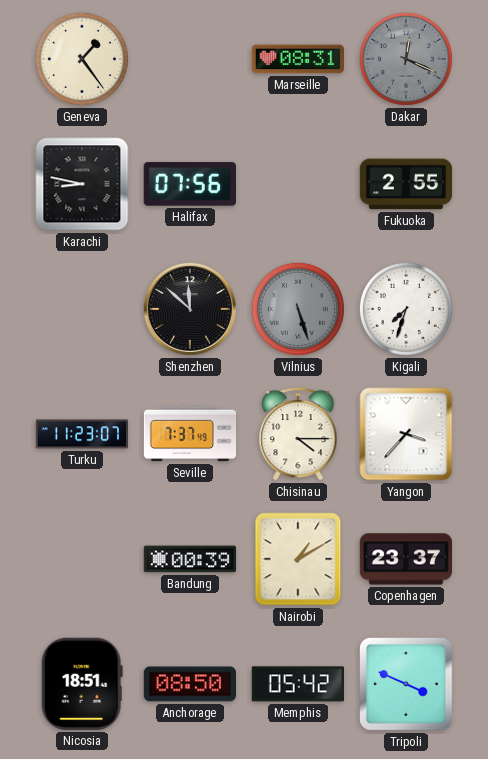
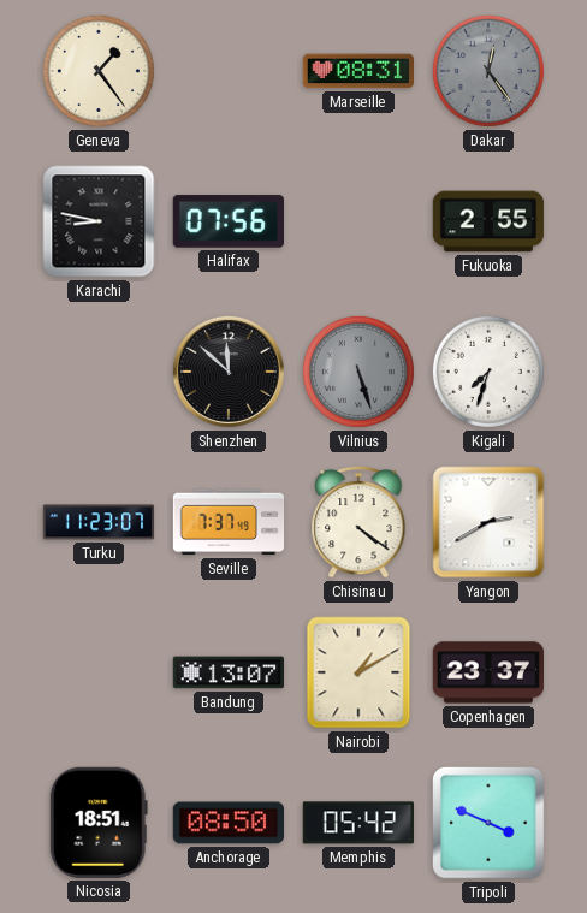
Dakar: 12:19 -> 12:24
Chisinau: 4:15 -> 4:21
Yangon: 3:37 -> 2:40
Bandung: 00:39 -> 13:07
